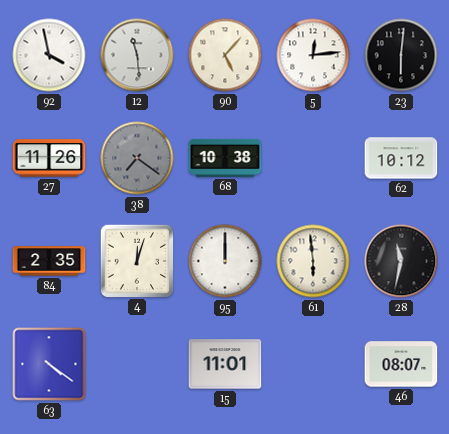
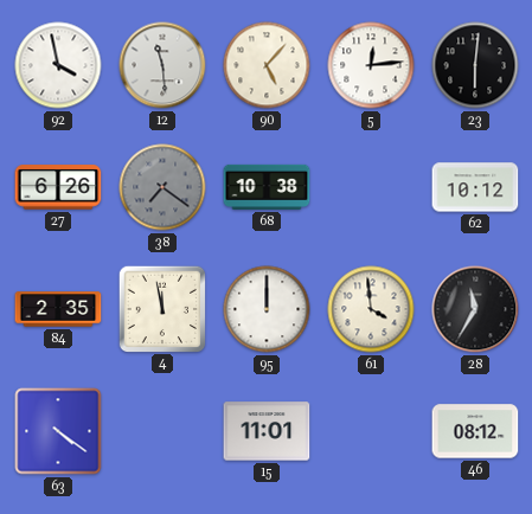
27: 11:26 -> 6:26
4: 12:03 -> 11:58
61: 5:59 -> 3:59
28: 11:32 -> 11:35
46: 08:07 -> 08:12
